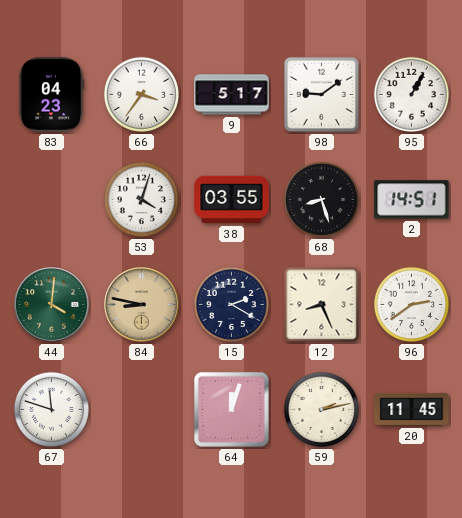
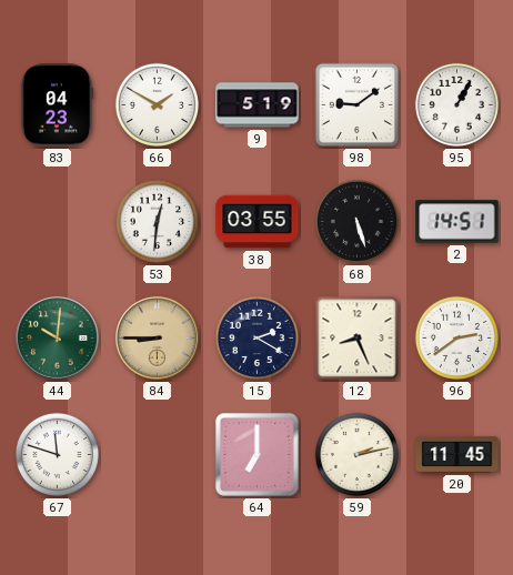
66: 3:36 -> 1:50
9: 5:17 -> 5:19
53: 4:03 -> 12:31
68: 8:27 -> 5:27
44: 4:01 -> 10:01
84: 8:47 -> 8:45
64: 12:03 -> 7:00
